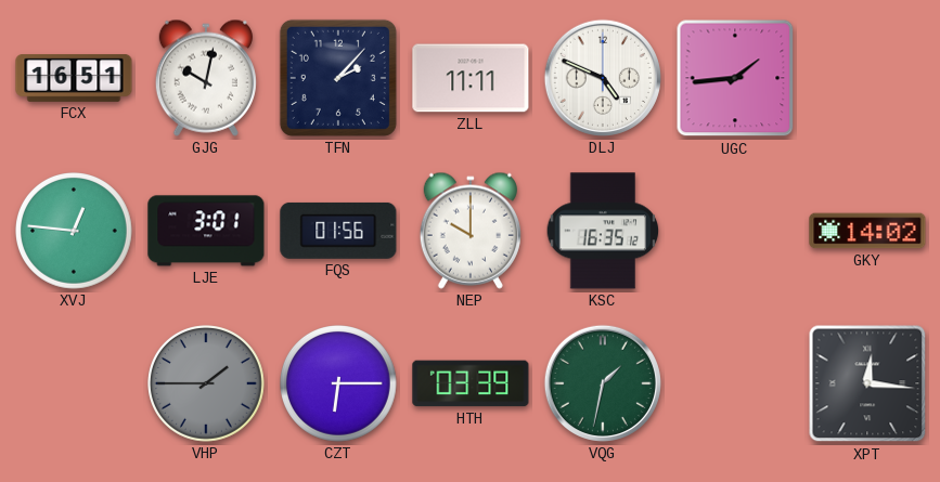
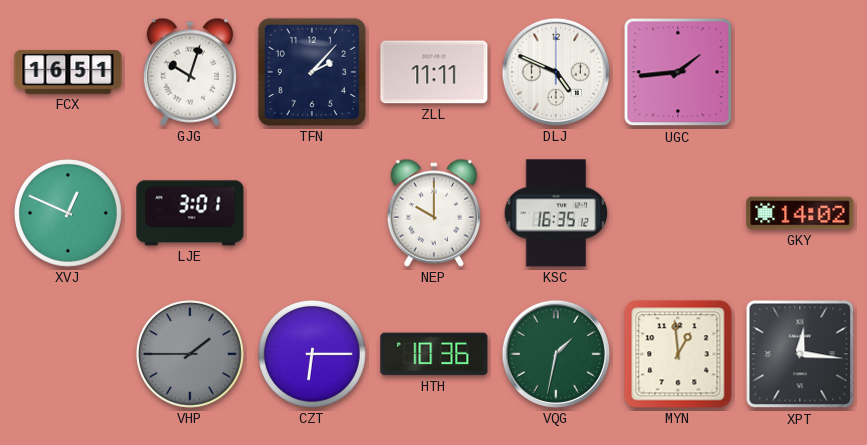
GJG: 10:02 -> 10:03
XVJ: 12:46 -> 12:49
FQS: 01:56 -> none
HTH: 03:39 -> 10:36
MYN: none -> 12:59
